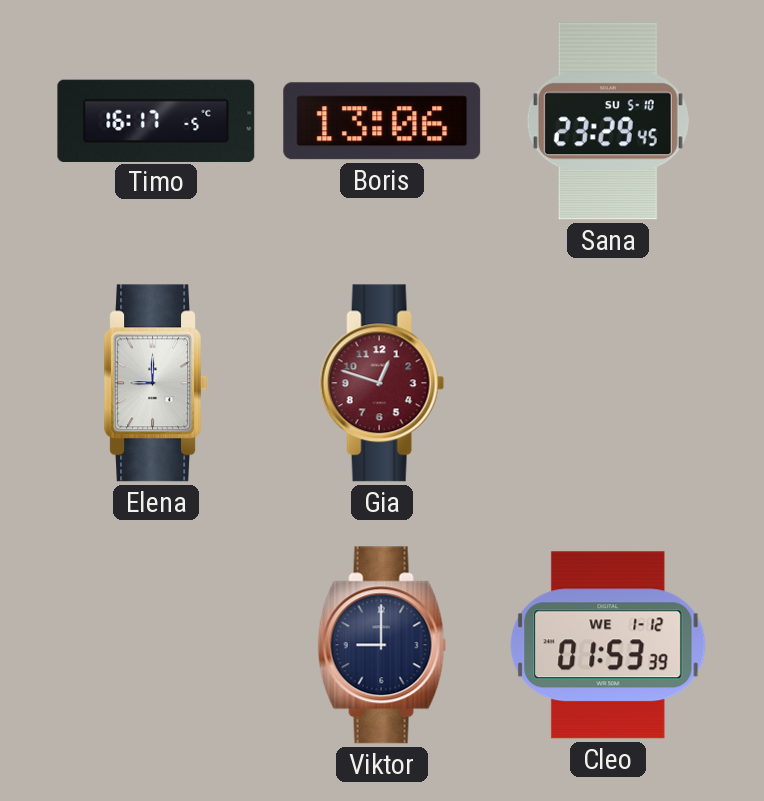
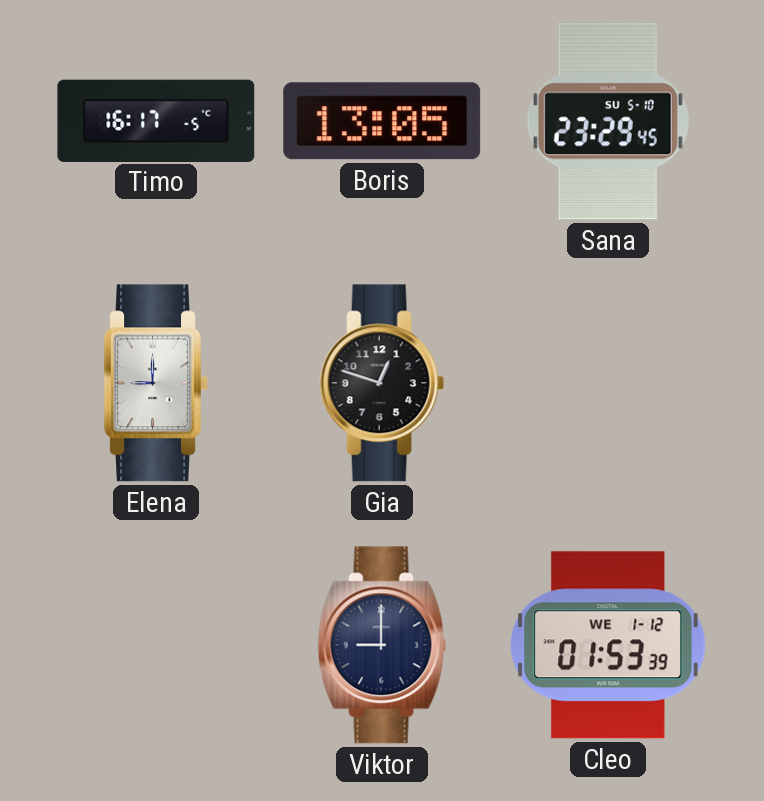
Boris: 13:06 -> 13:05
Gia dial: burgundy -> black
